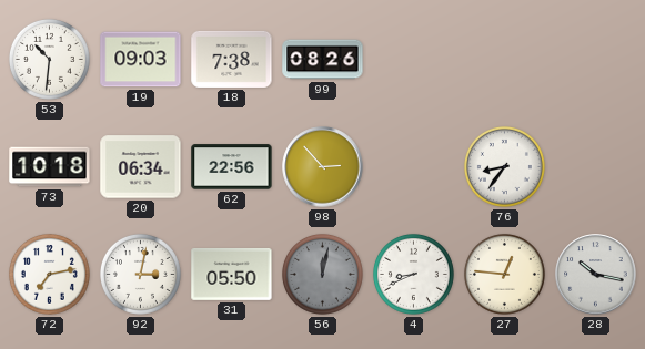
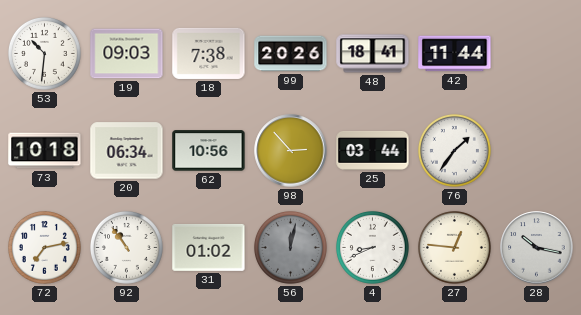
99: 08:26 -> 20:26
48: none -> 18:41
42: none -> 11:44
62: 22:56 -> 10:56
25: none -> 03:44
76: 8:36 -> 1:36
92: 3:02 -> 10:54
31: 05:50 -> 01:02
